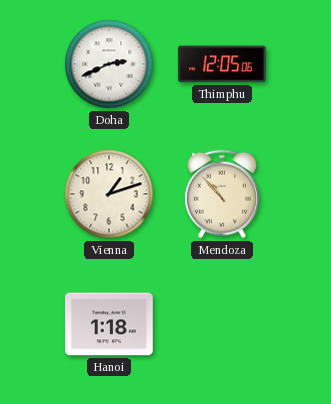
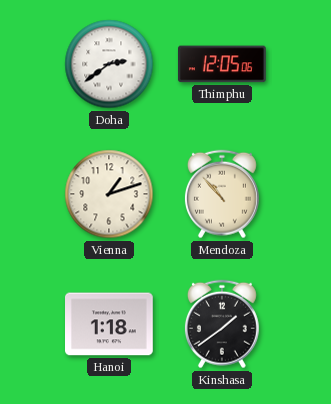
Doha: 2:41 -> 2:39
Kinshasa: none -> 1:39
